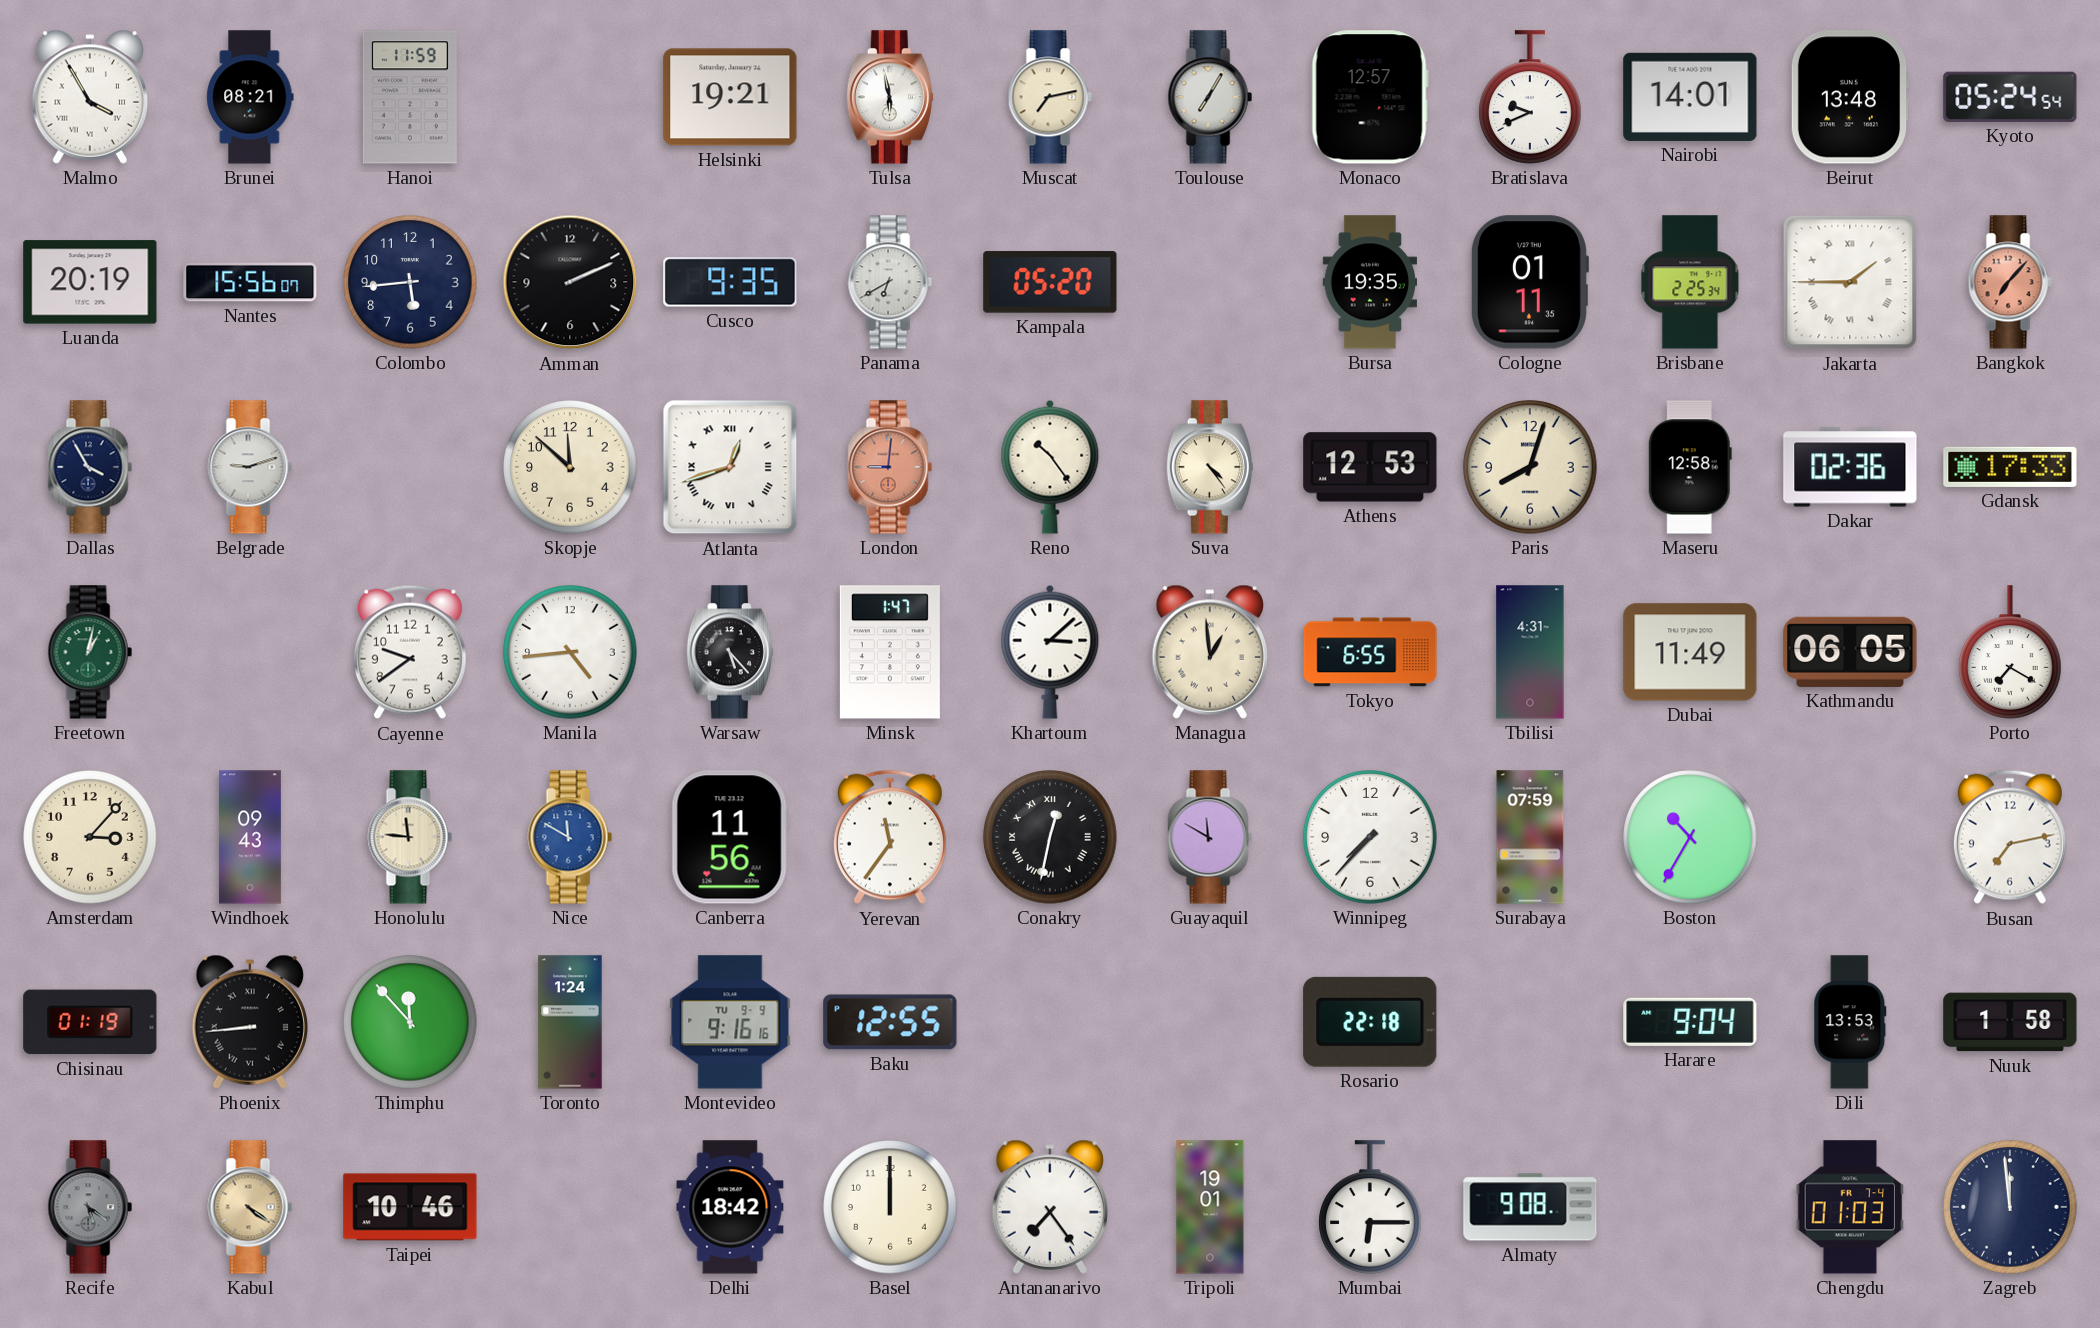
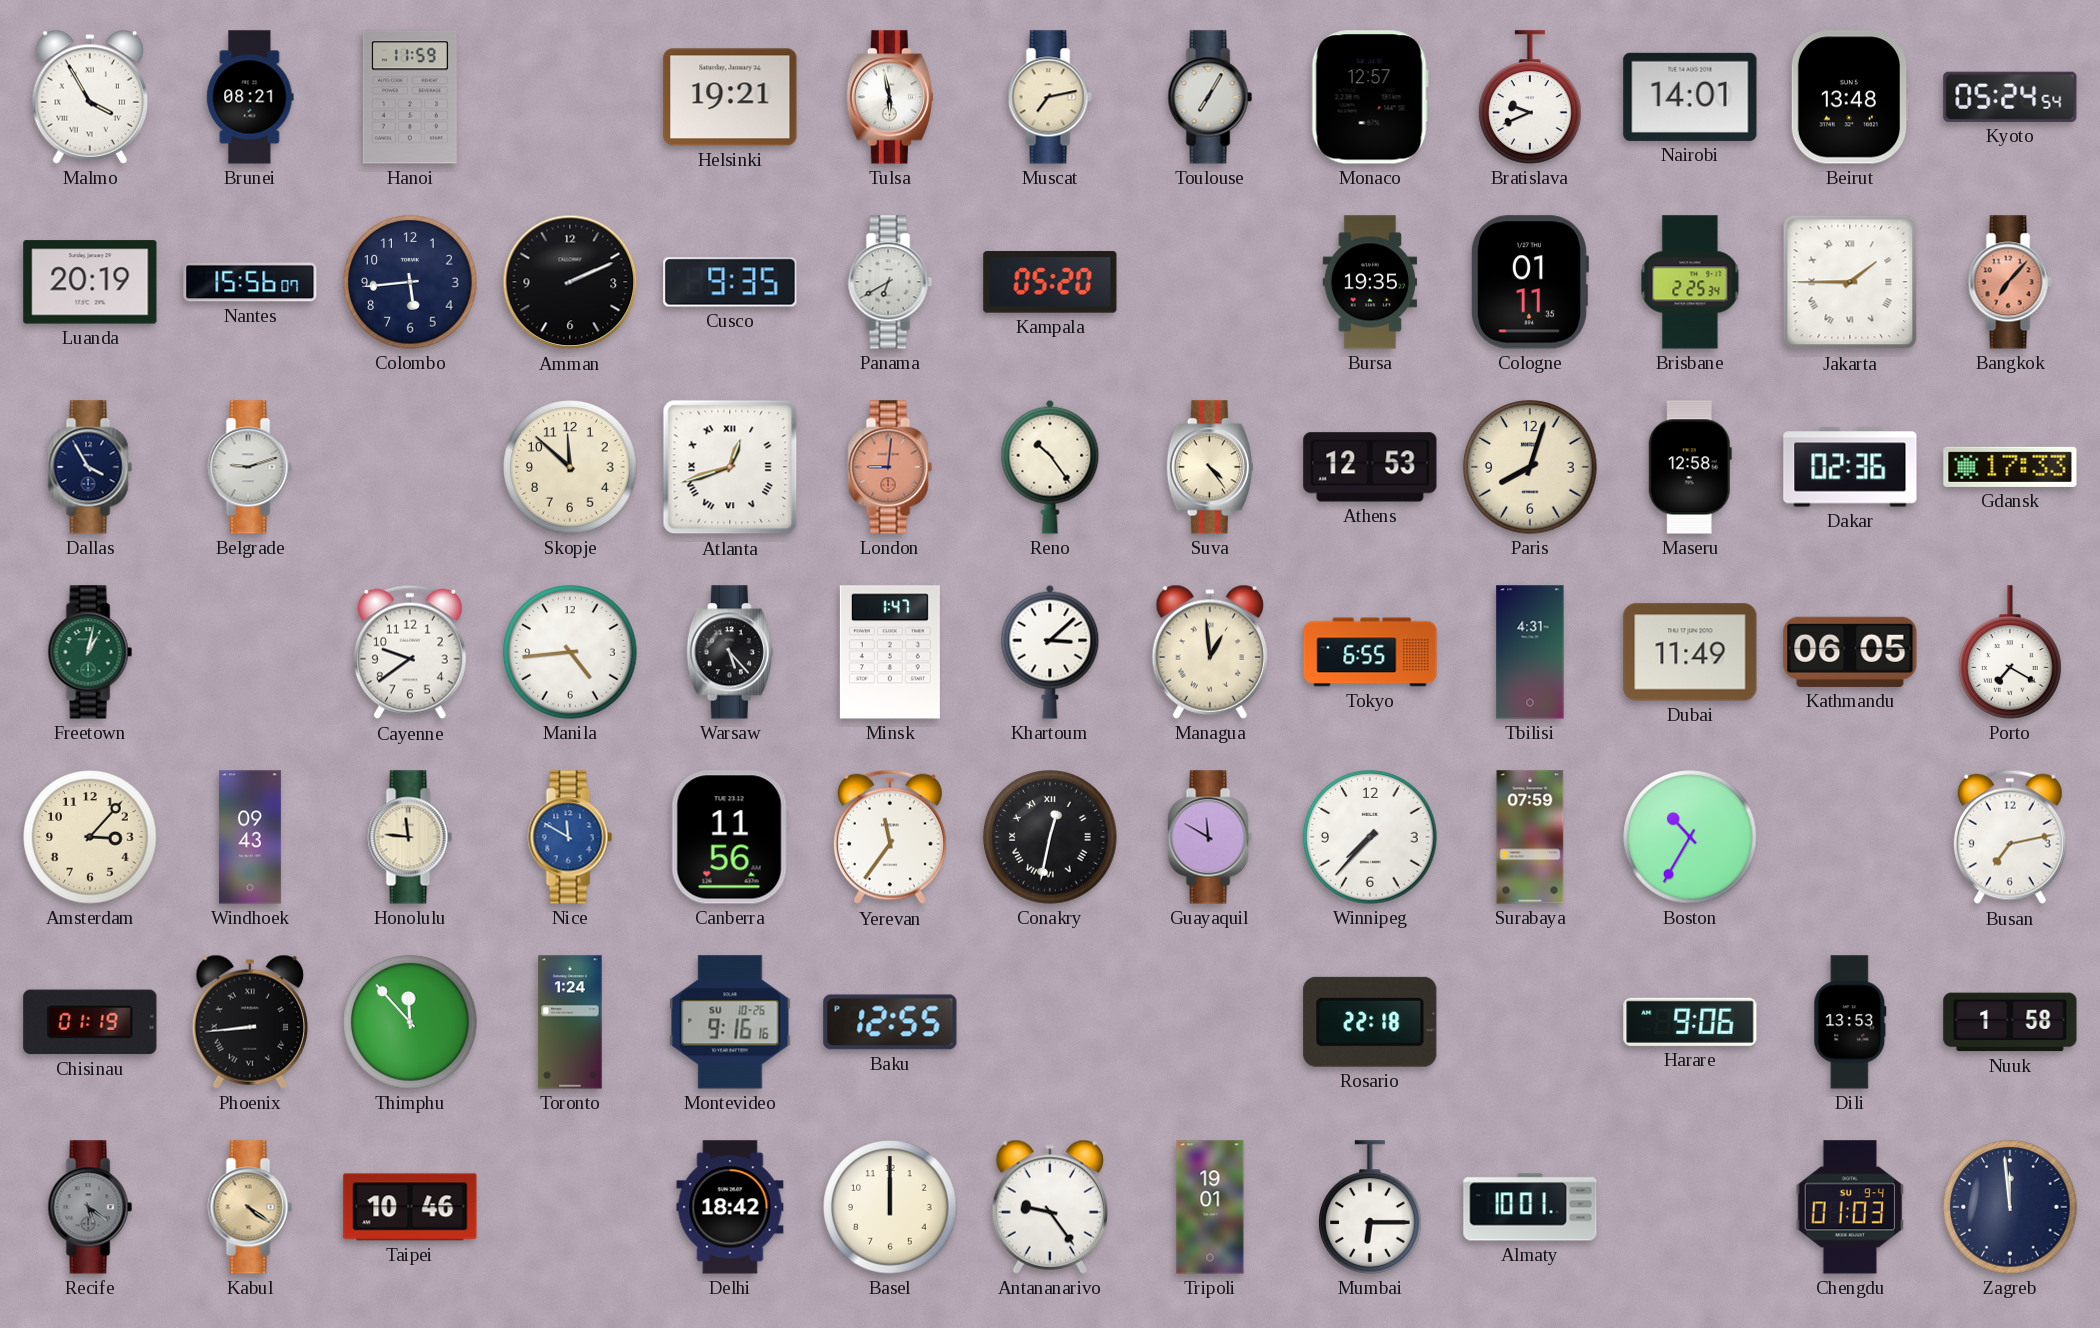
Montevideo date: TU 9-9 -> SU 10-26
Harare: 9:04 -> 9:06
Antananarivo: 7:24 -> 9:24
Almaty: 9:08 -> 10:01
Chengdu date: FR 7-4 -> SU 9-4
